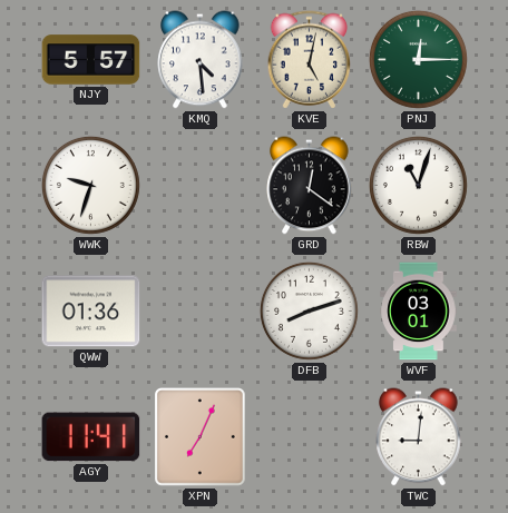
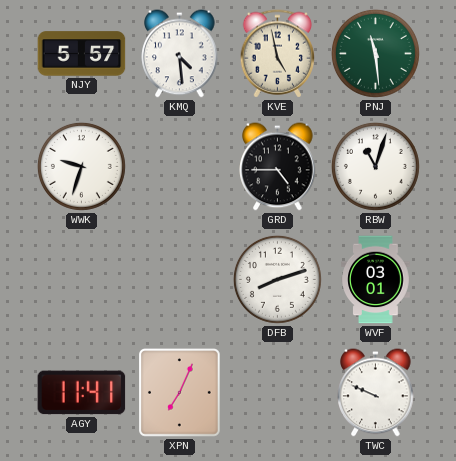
KVE: 5:02 -> 4:58
PNJ: 12:15 -> 11:29
GRD: 12:21 -> 4:45
QWW: 01:36 -> none
TWC: 9:01 -> 9:49
